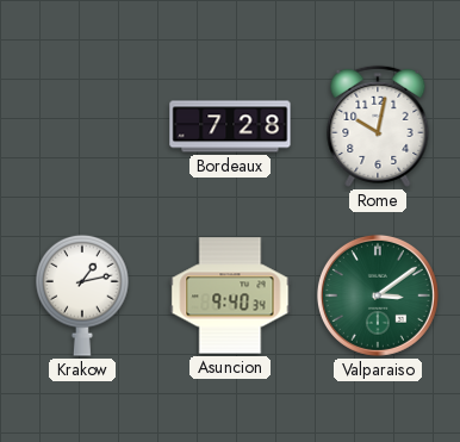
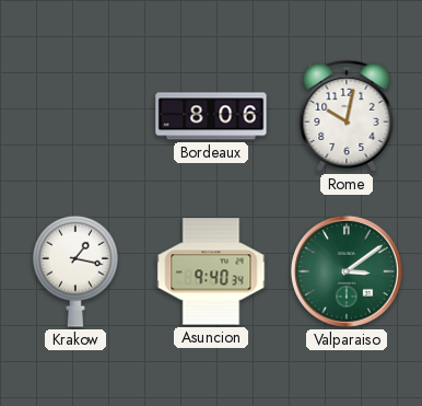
Bordeaux: 7:28 -> 8:06
Krakow: 1:13 -> 1:17
